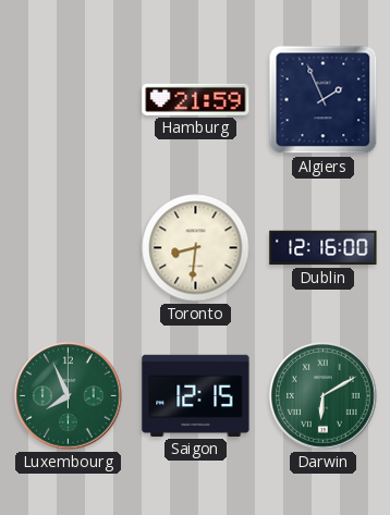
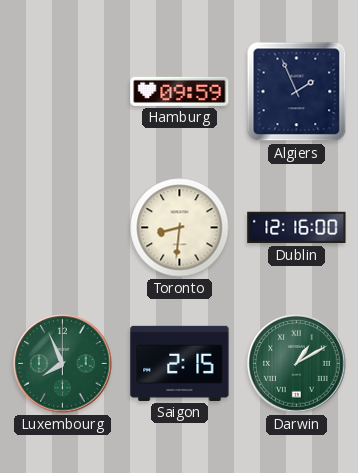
Hamburg: 21:59 -> 09:59
Saigon: 12:15 -> 2:15
Darwin: 6:10 -> 1:10
